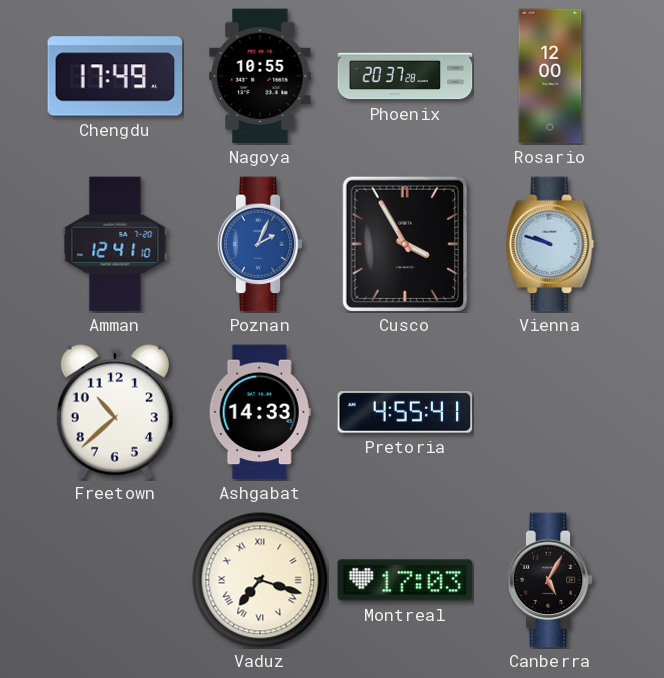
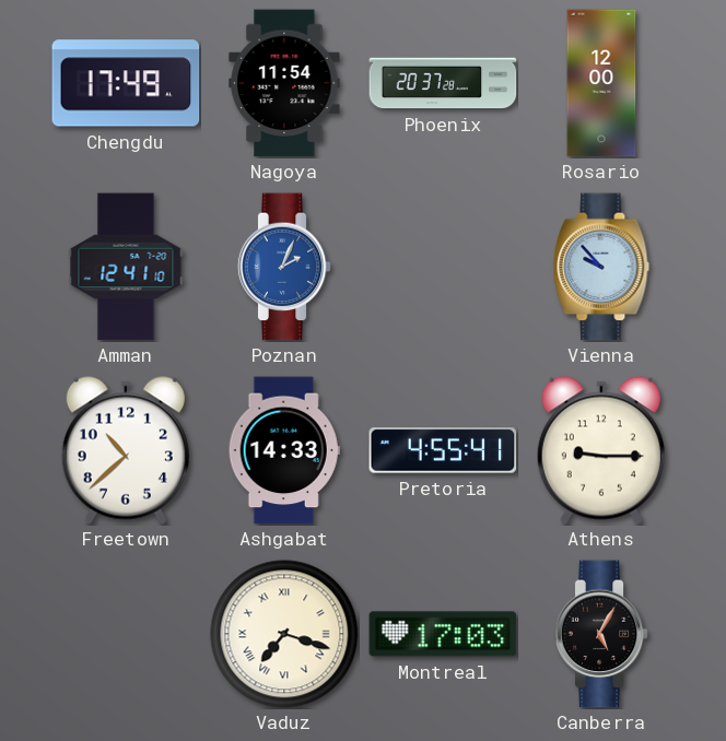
Nagoya: 10:55 -> 11:54
Cusco: 3:55 -> none
Vienna: 9:48 -> 9:53
Athens: none -> 9:15
